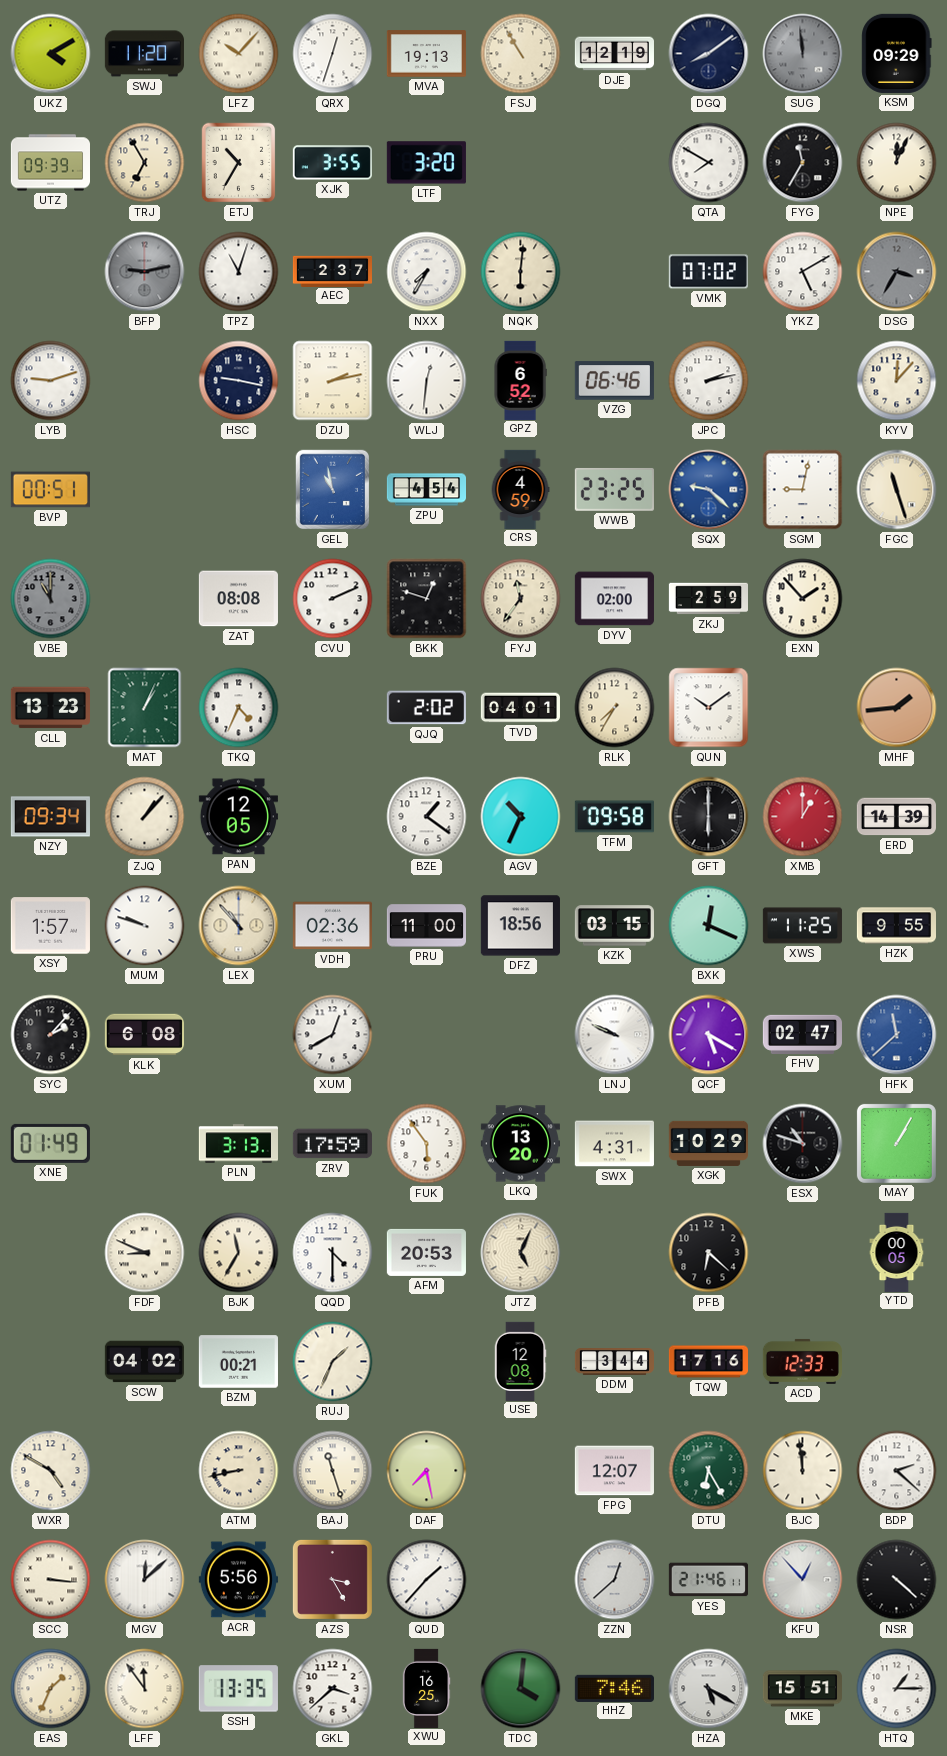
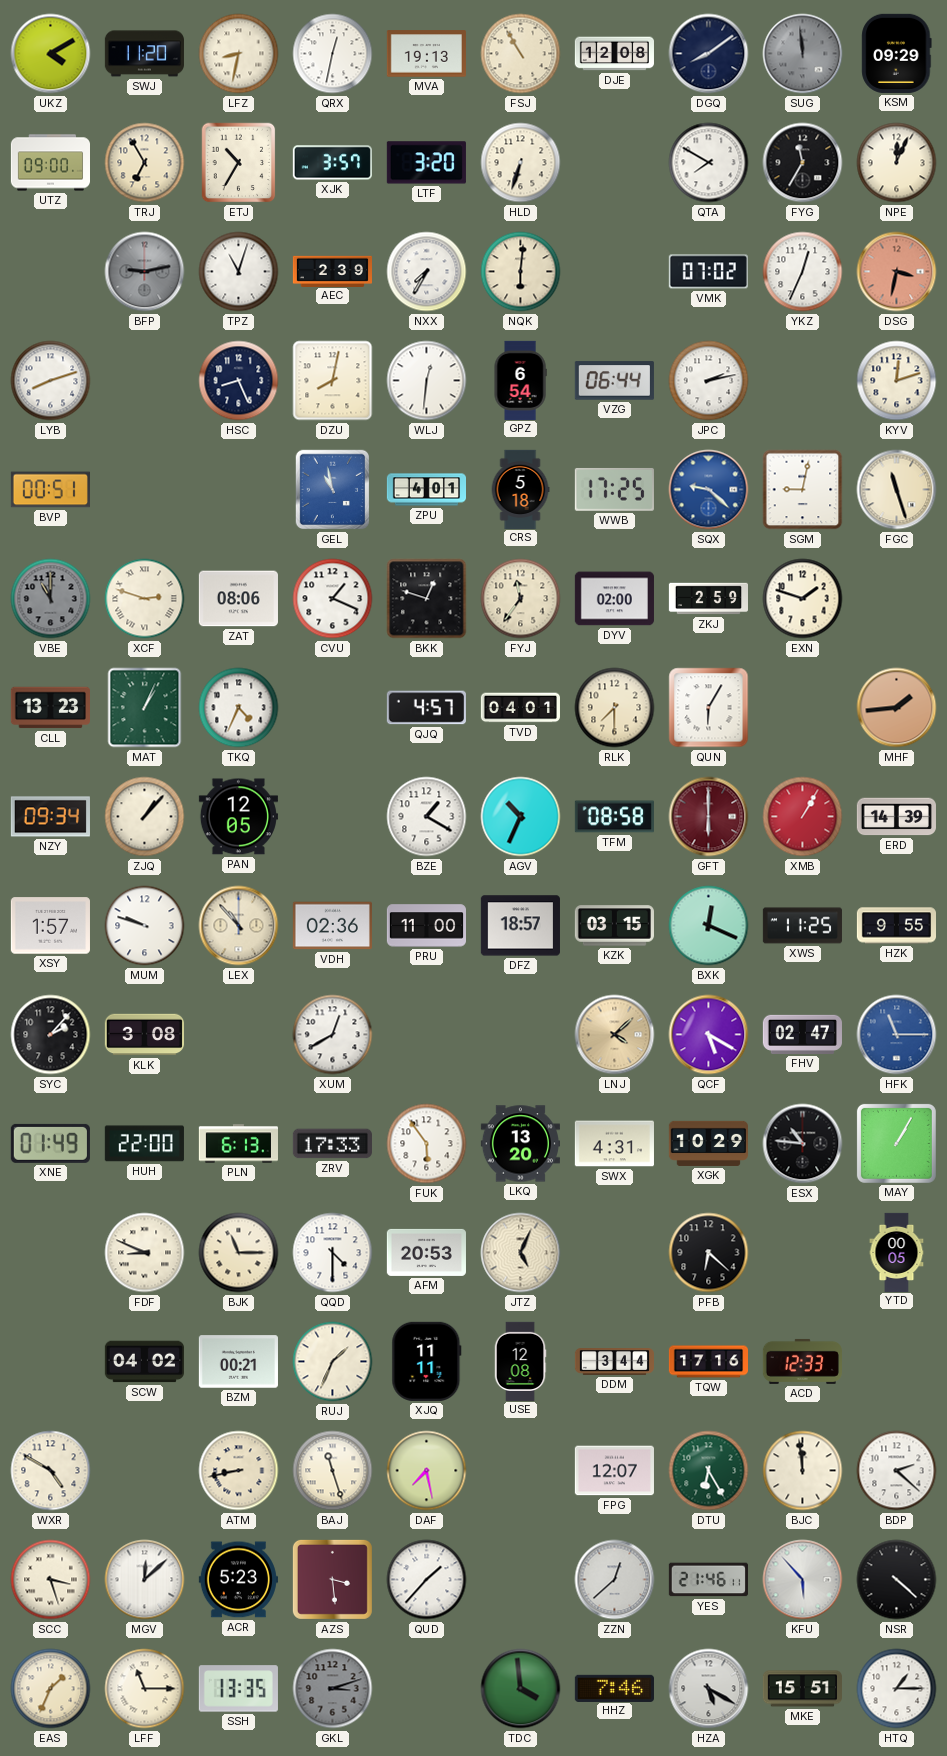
LFZ: 10:07 -> 8:32
QRX: 12:33 -> 12:32
DJE: 12:19 -> 12:08
UTZ: 09:39 -> 09:00
XJK: 3:55 -> 3:57
HLD: none -> 6:33
AEC: 2:37 -> 2:39
YKZ: 5:10 -> 12:34
DSG: 3:35 -> 3:32
DSG dial: grey -> salmon
LYB: 9:12 -> 8:12
HSC: 9:17 -> 8:26
DZU: 2:13 -> 8:02
GPZ: 6:52 -> 6:54
VZG: 06:46 -> 06:44
KYV: 12:07 -> 12:12
ZPU: 4:54 -> 4:01
CRS: 4:59 -> 5:18
WWB: 23:25 -> 17:25
XCF: none -> 2:48
ZAT: 08:08 -> 08:06
CVU: 2:11 -> 1:19
EXN: 1:53 -> 1:48
QJQ: 2:02 -> 4:57
RLK: 7:35 -> 7:30
QUN: 10:09 -> 6:05
BZE: 1:21 -> 1:20
TFM: 09:58 -> 08:58
GFT dial: black -> burgundy
XMB: 1:00 -> 1:05
DFZ: 18:56 -> 18:57
KLK: 6:08 -> 3:08
LNJ: 9:49 -> 4:08
LNJ dial: white -> champagne
HFK: 11:38 -> 11:15
HUH: none -> 22:00
PLN: 3:13 -> 6:13
ZRV: 17:59 -> 17:33
ESX: 10:48 -> 10:46
BJK: 11:35 -> 11:15
XJQ: none -> 11:11
SCC: 3:16 -> 3:27
ACR: 5:56 -> 5:23
AZS: 3:25 -> 3:29
KFU: 12:53 -> 5:53
LFF: 11:54 -> 11:15
GKL: 3:38 -> 3:12
GKL dial: white -> grey
XWU: 16:25 -> none
TDC: 4:01 -> 3:59
